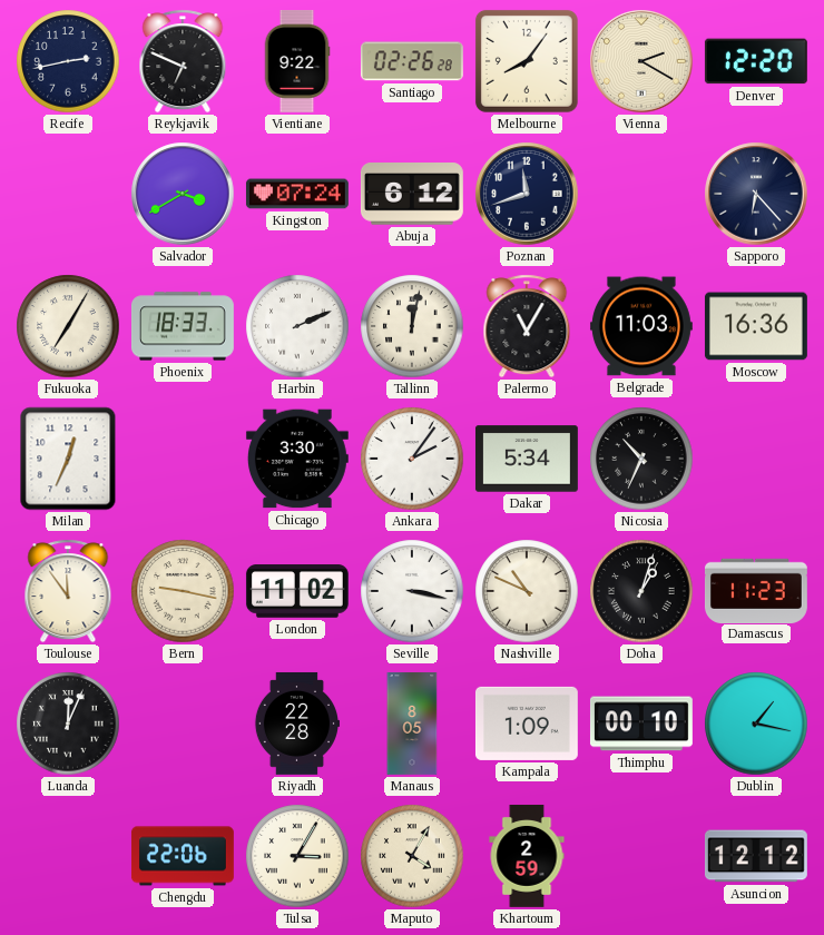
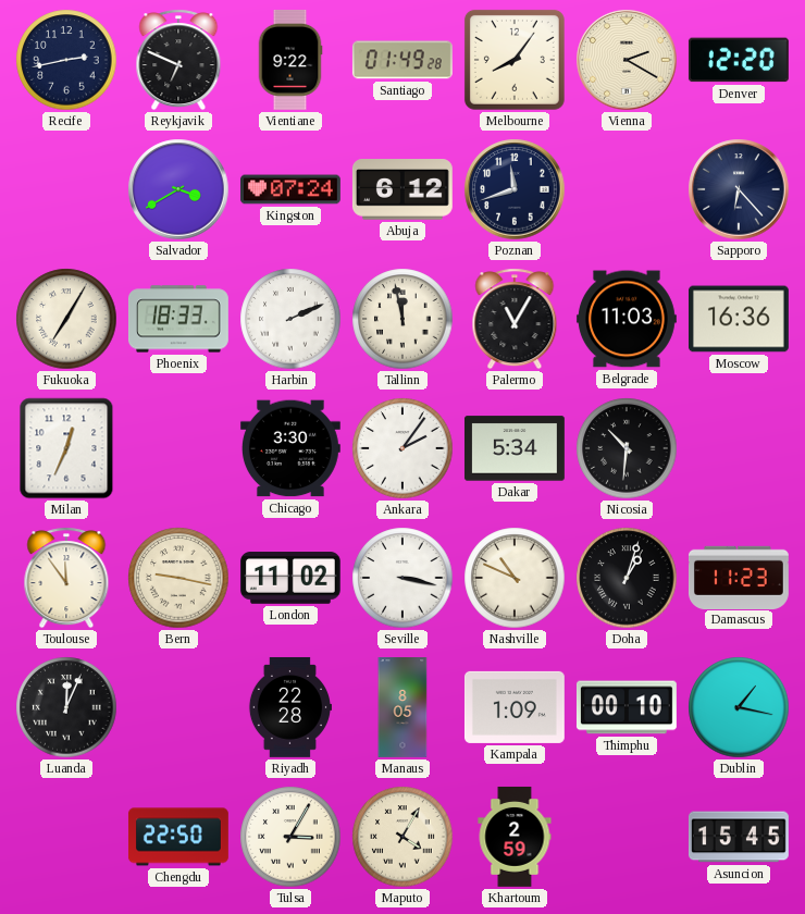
Santiago: 02:26 -> 01:49
Tallinn: 12:02 -> 11:58
Nicosia: 10:34 -> 10:31
Chengdu: 22:06 -> 22:50
Asuncion: 12:12 -> 15:45
